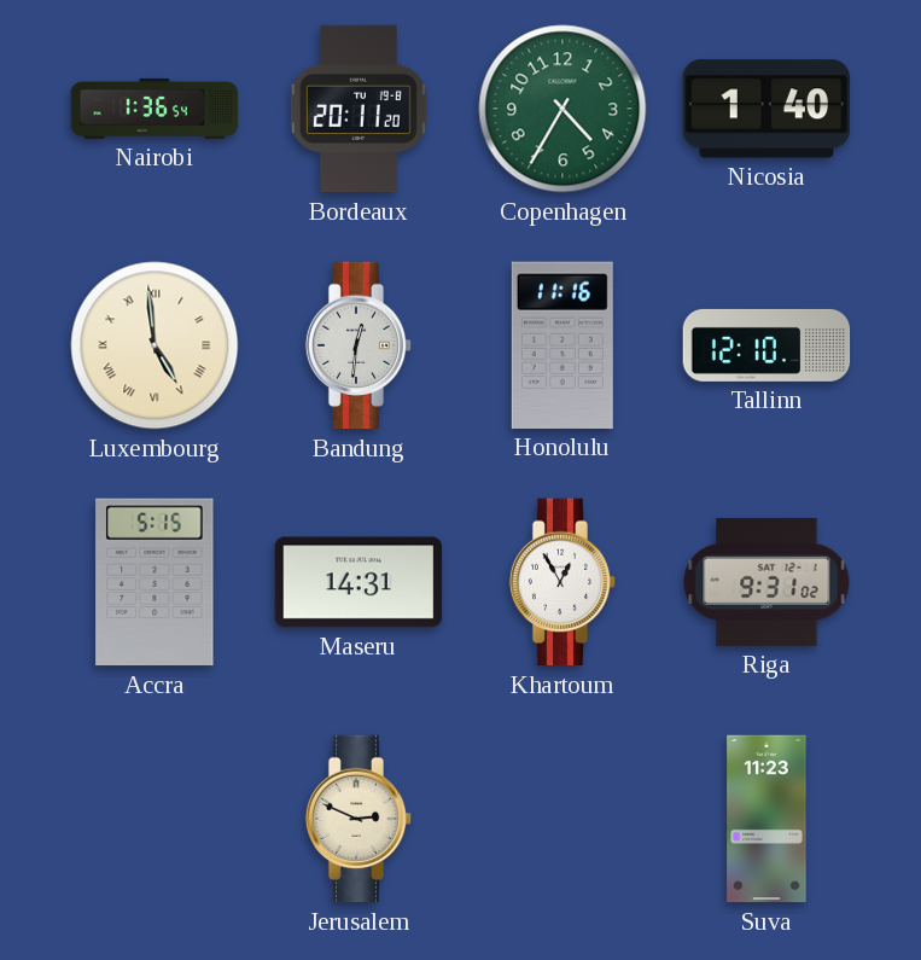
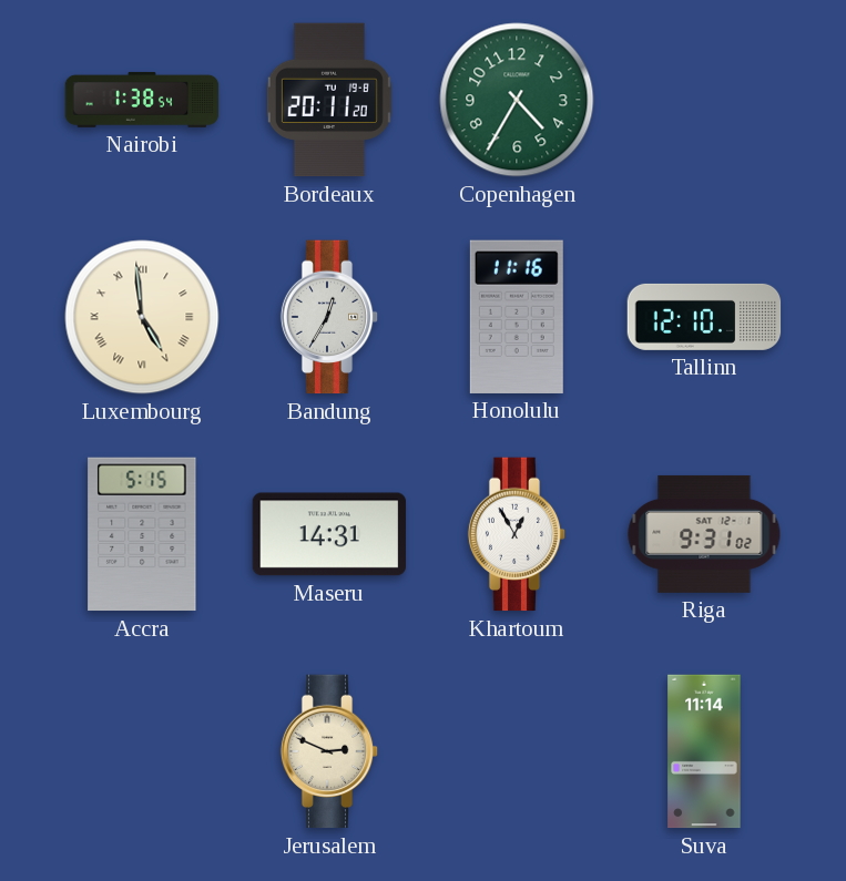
Nairobi: 1:36 -> 1:38
Nicosia: 1:40 -> none
Bandung: 12:31 -> 12:35
Suva: 11:23 -> 11:14
